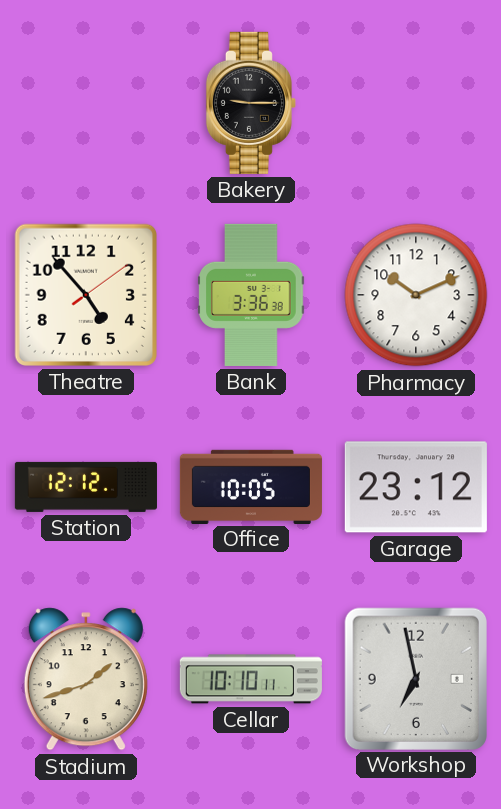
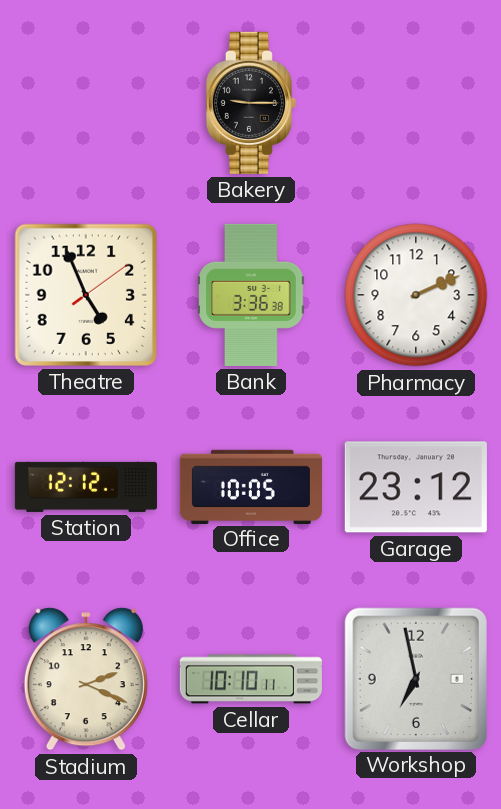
Theatre: 4:53 -> 4:56
Pharmacy: 10:11 -> 2:11
Stadium: 1:42 -> 2:19
